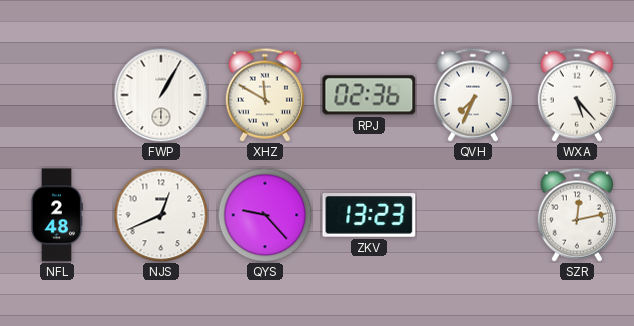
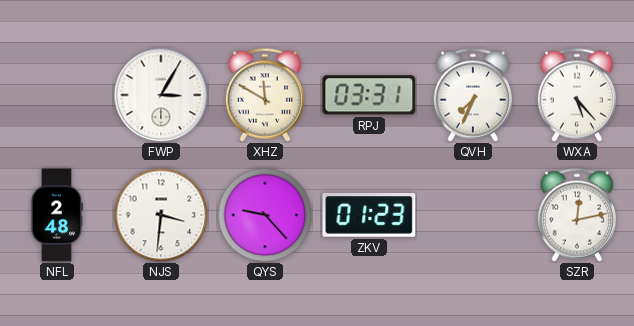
FWP: 1:05 -> 3:05
RPJ: 02:36 -> 03:31
NJS: 12:41 -> 3:31
ZKV: 13:23 -> 01:23
